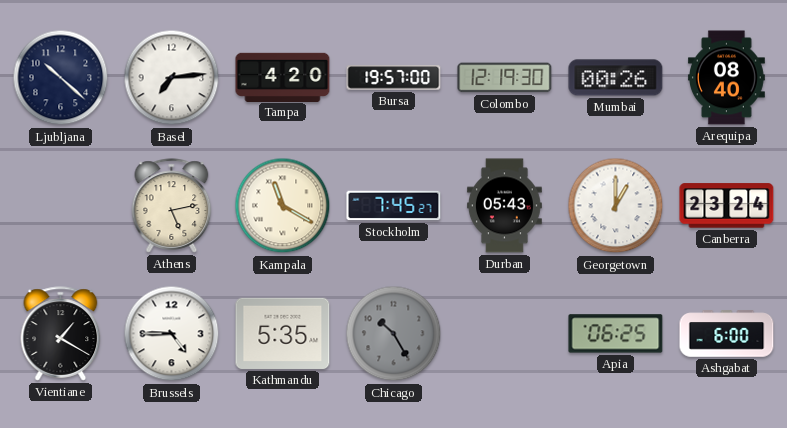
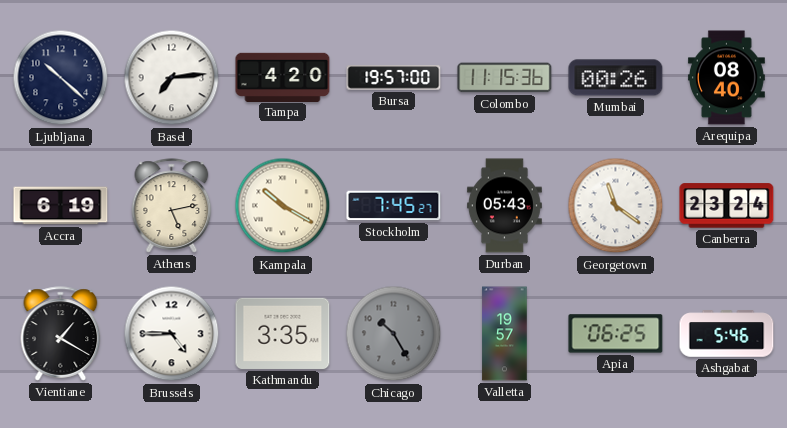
Colombo: 12:19 -> 11:15
Accra: none -> 6:19
Kampala: 11:20 -> 10:20
Georgetown: 1:00 -> 11:21
Kathmandu: 5:35 -> 3:35
Valletta: none -> 19:57
Ashgabat: 6:00 -> 5:46
